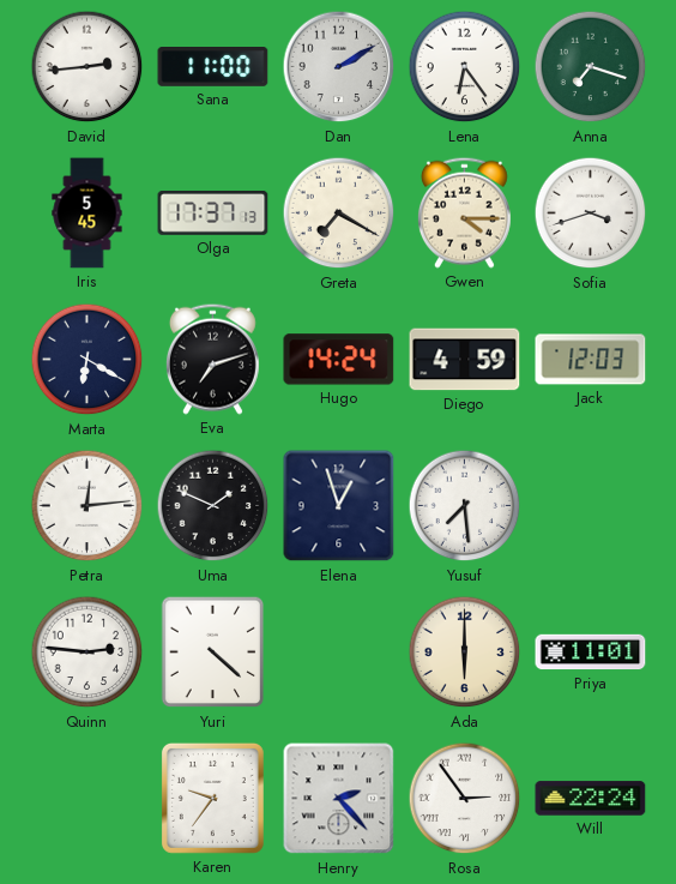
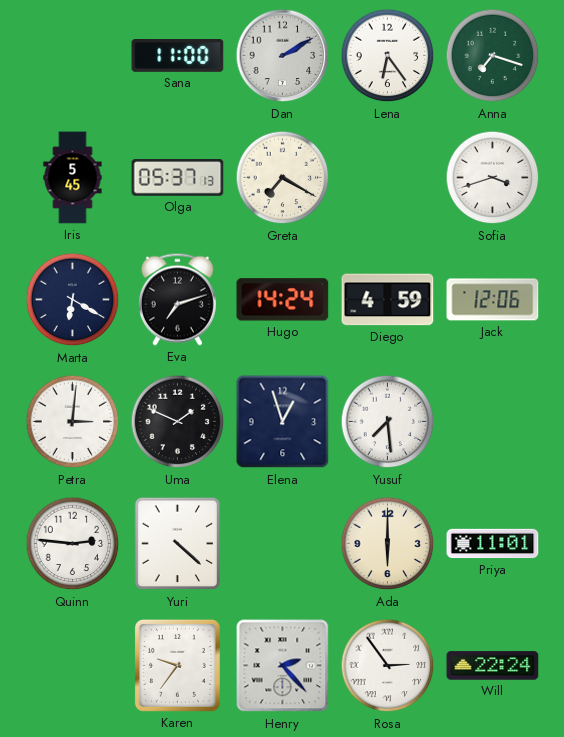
David: 2:44 -> none
Olga: 17:37 -> 05:37
Gwen: 4:15 -> none
Jack: 12:03 -> 12:06
Petra: 12:14 -> 3:01
